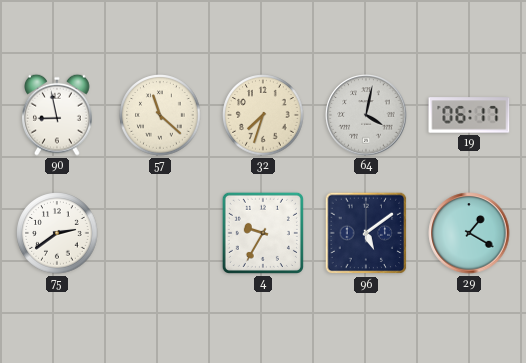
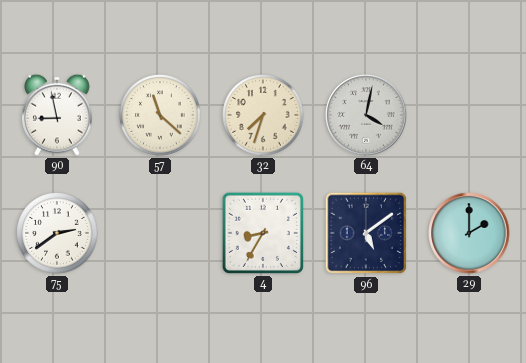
19: 06:17 -> none
4: 9:35 -> 8:35
29: 1:20 -> 2:00
